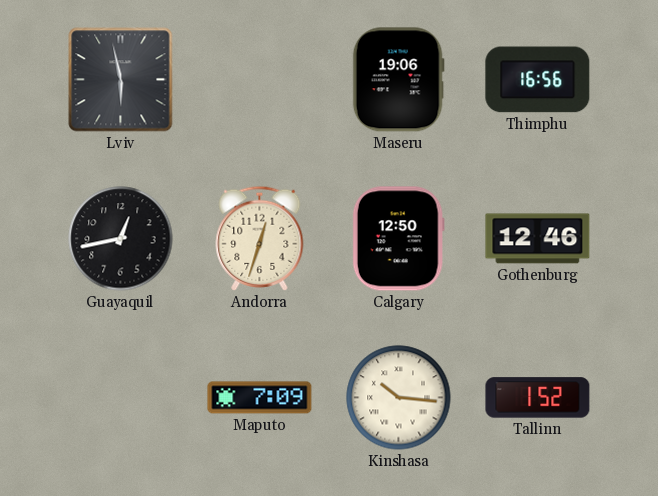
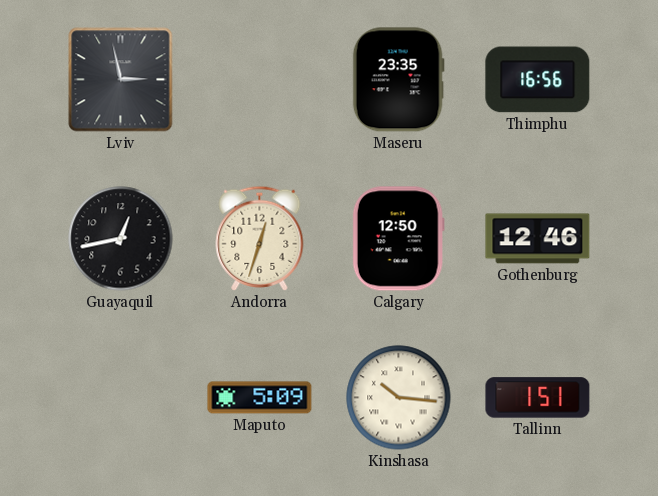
Lviv: 5:58 -> 2:58
Maseru: 19:06 -> 23:35
Maputo: 7:09 -> 5:09
Tallinn: 1:52 -> 1:51
